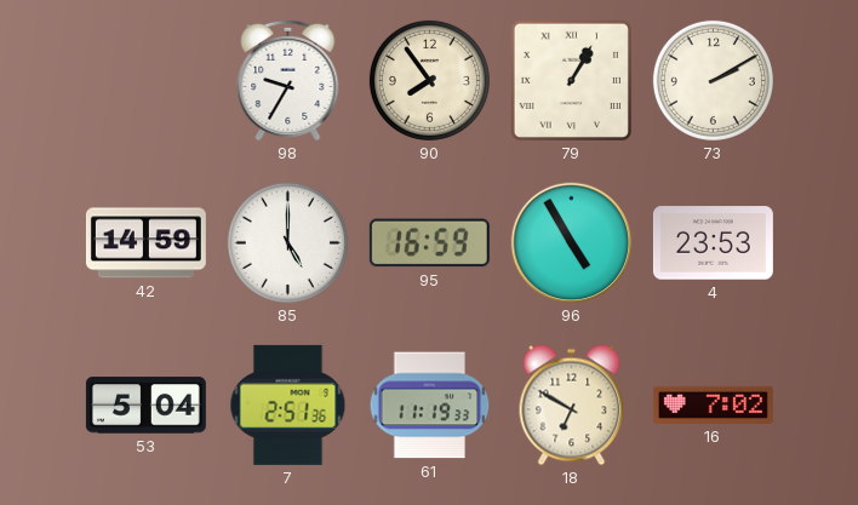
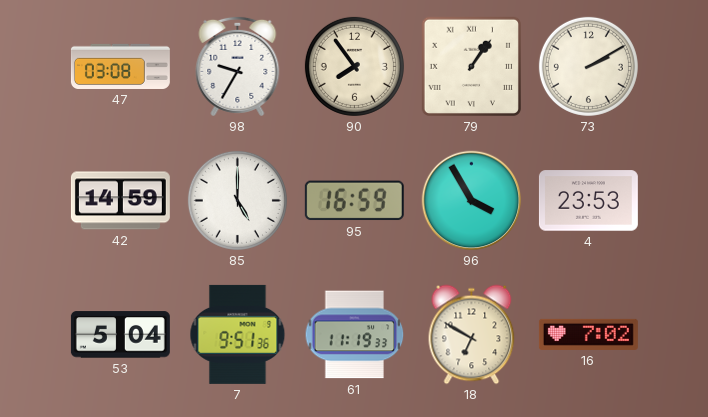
47: none -> 03:08
79: 1:05 -> 1:06
96: 4:55 -> 3:55
7: 2:51 -> 9:51
